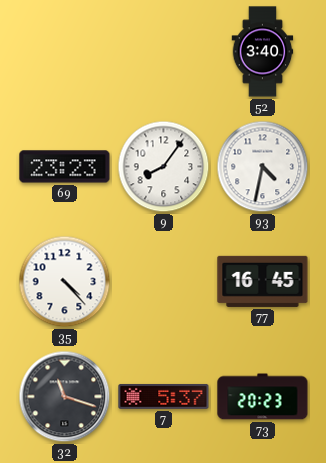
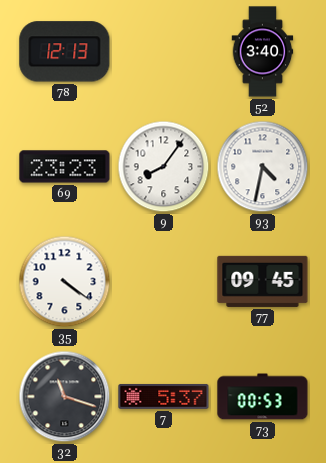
78: none -> 12:13
35: 4:23 -> 4:21
77: 16:45 -> 09:45
73: 20:23 -> 00:53
